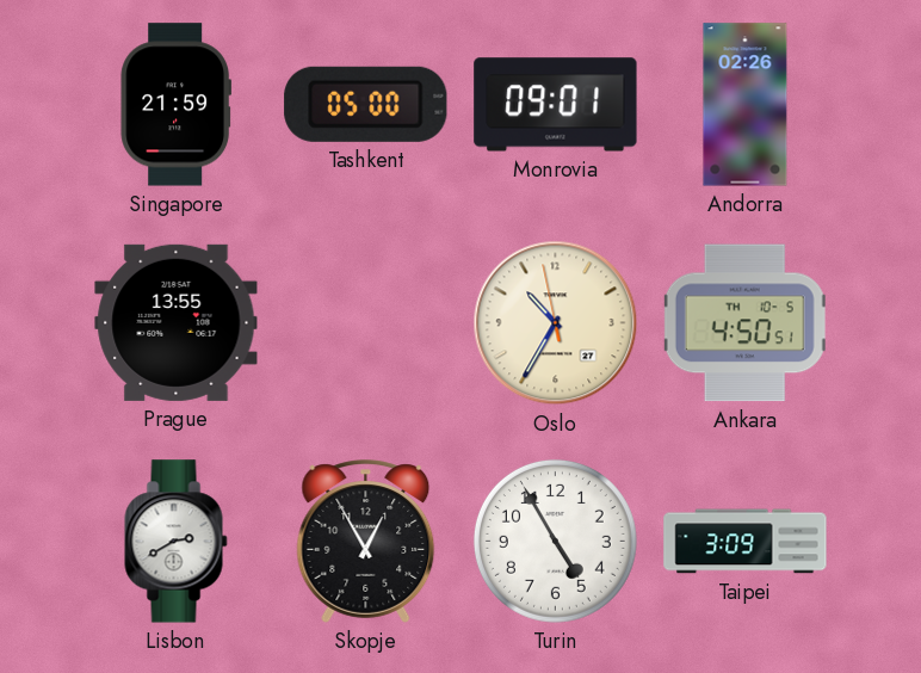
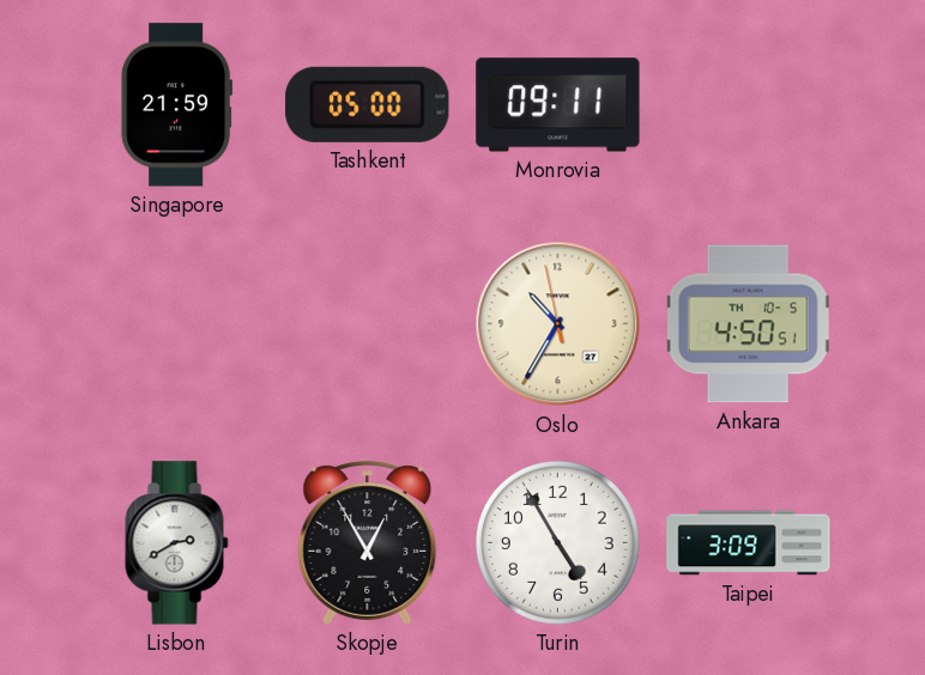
Monrovia: 09:01 -> 09:11
Andorra: 02:26 -> none
Prague: 13:55 -> none
